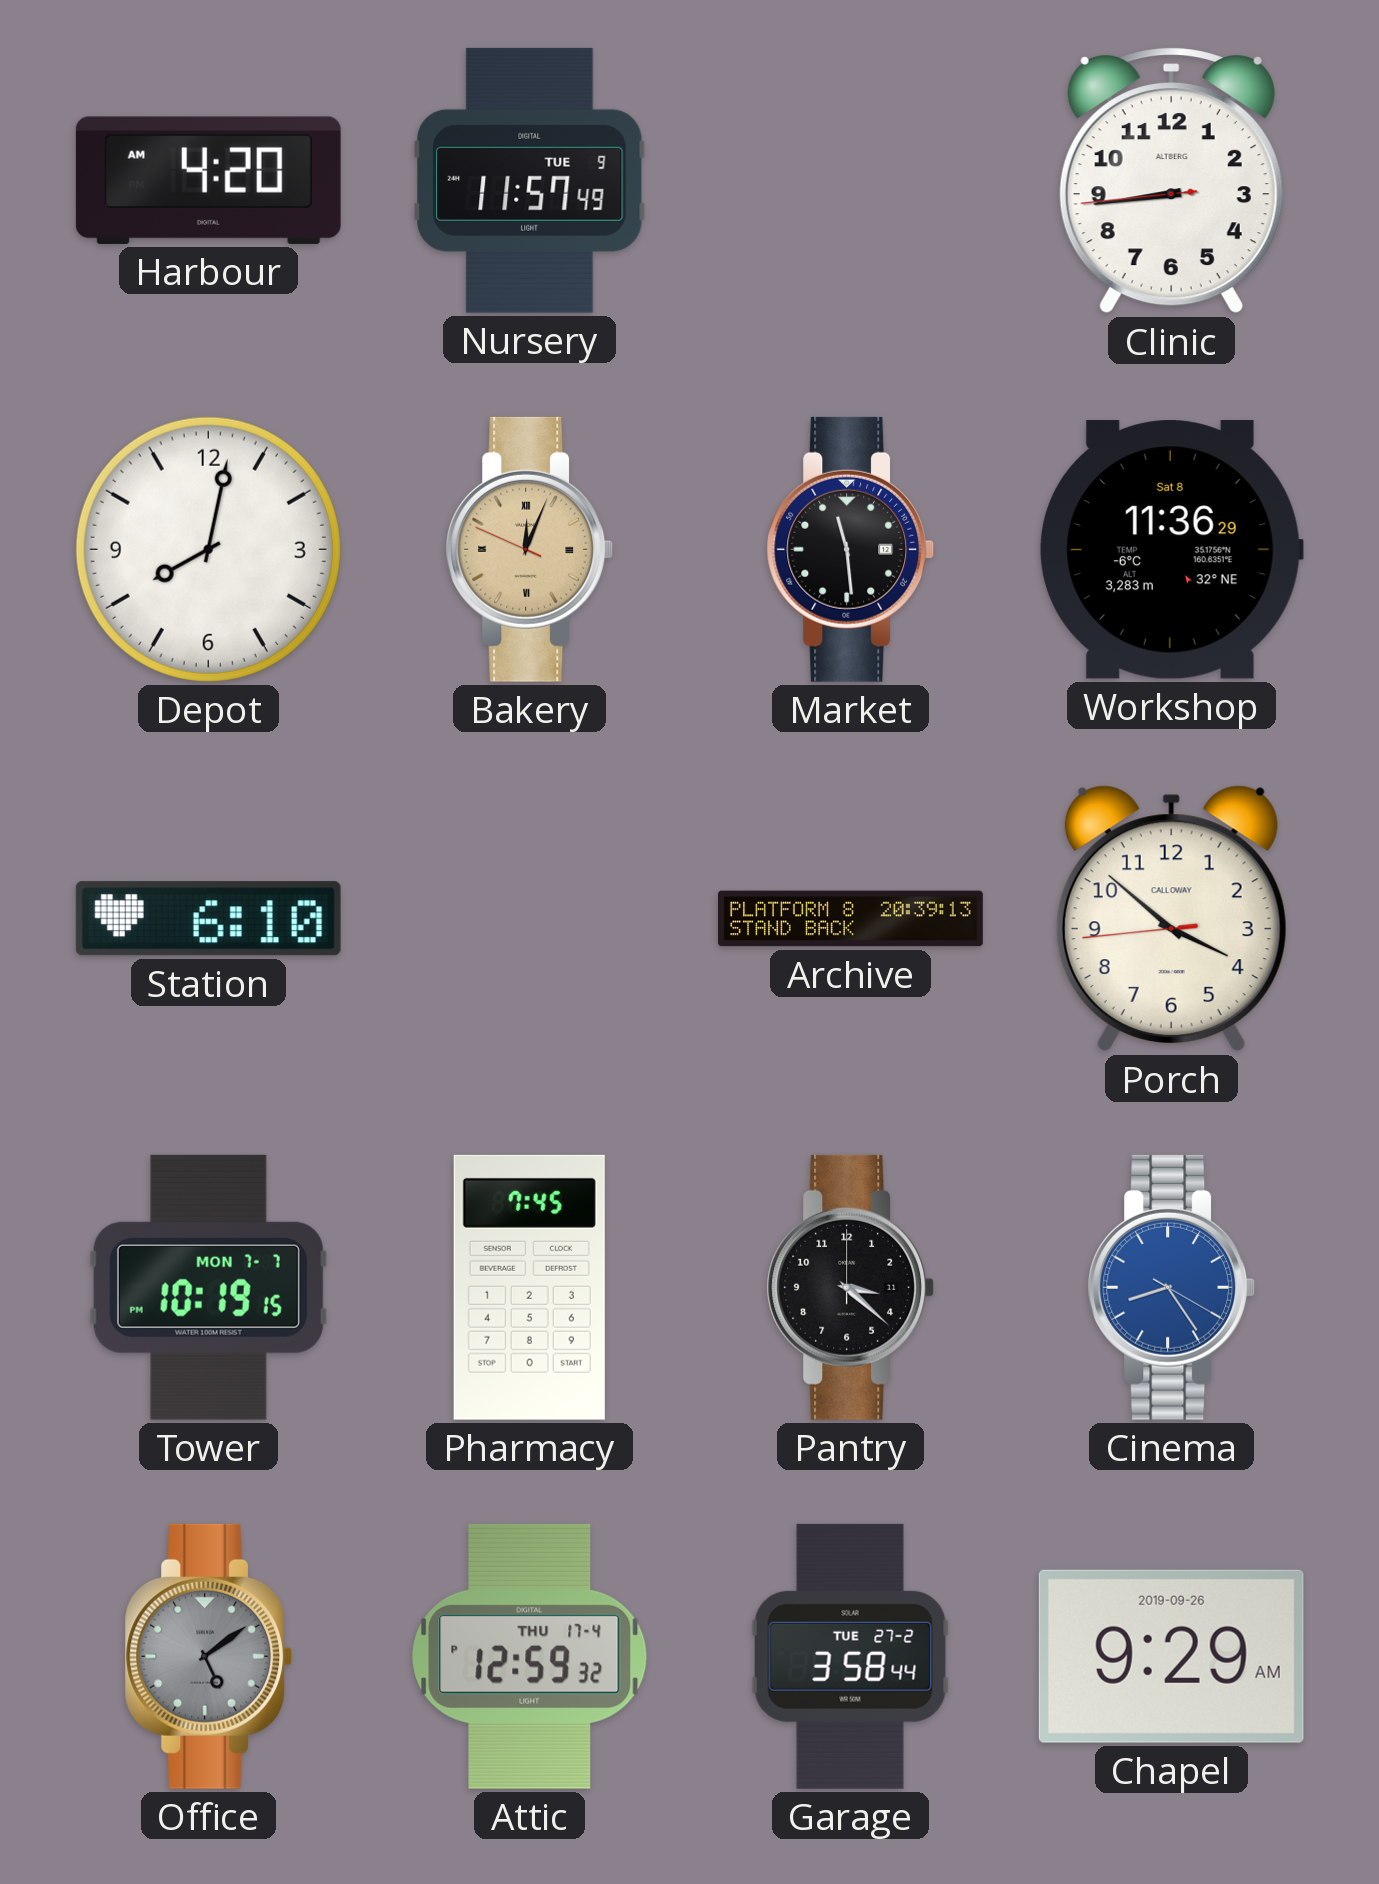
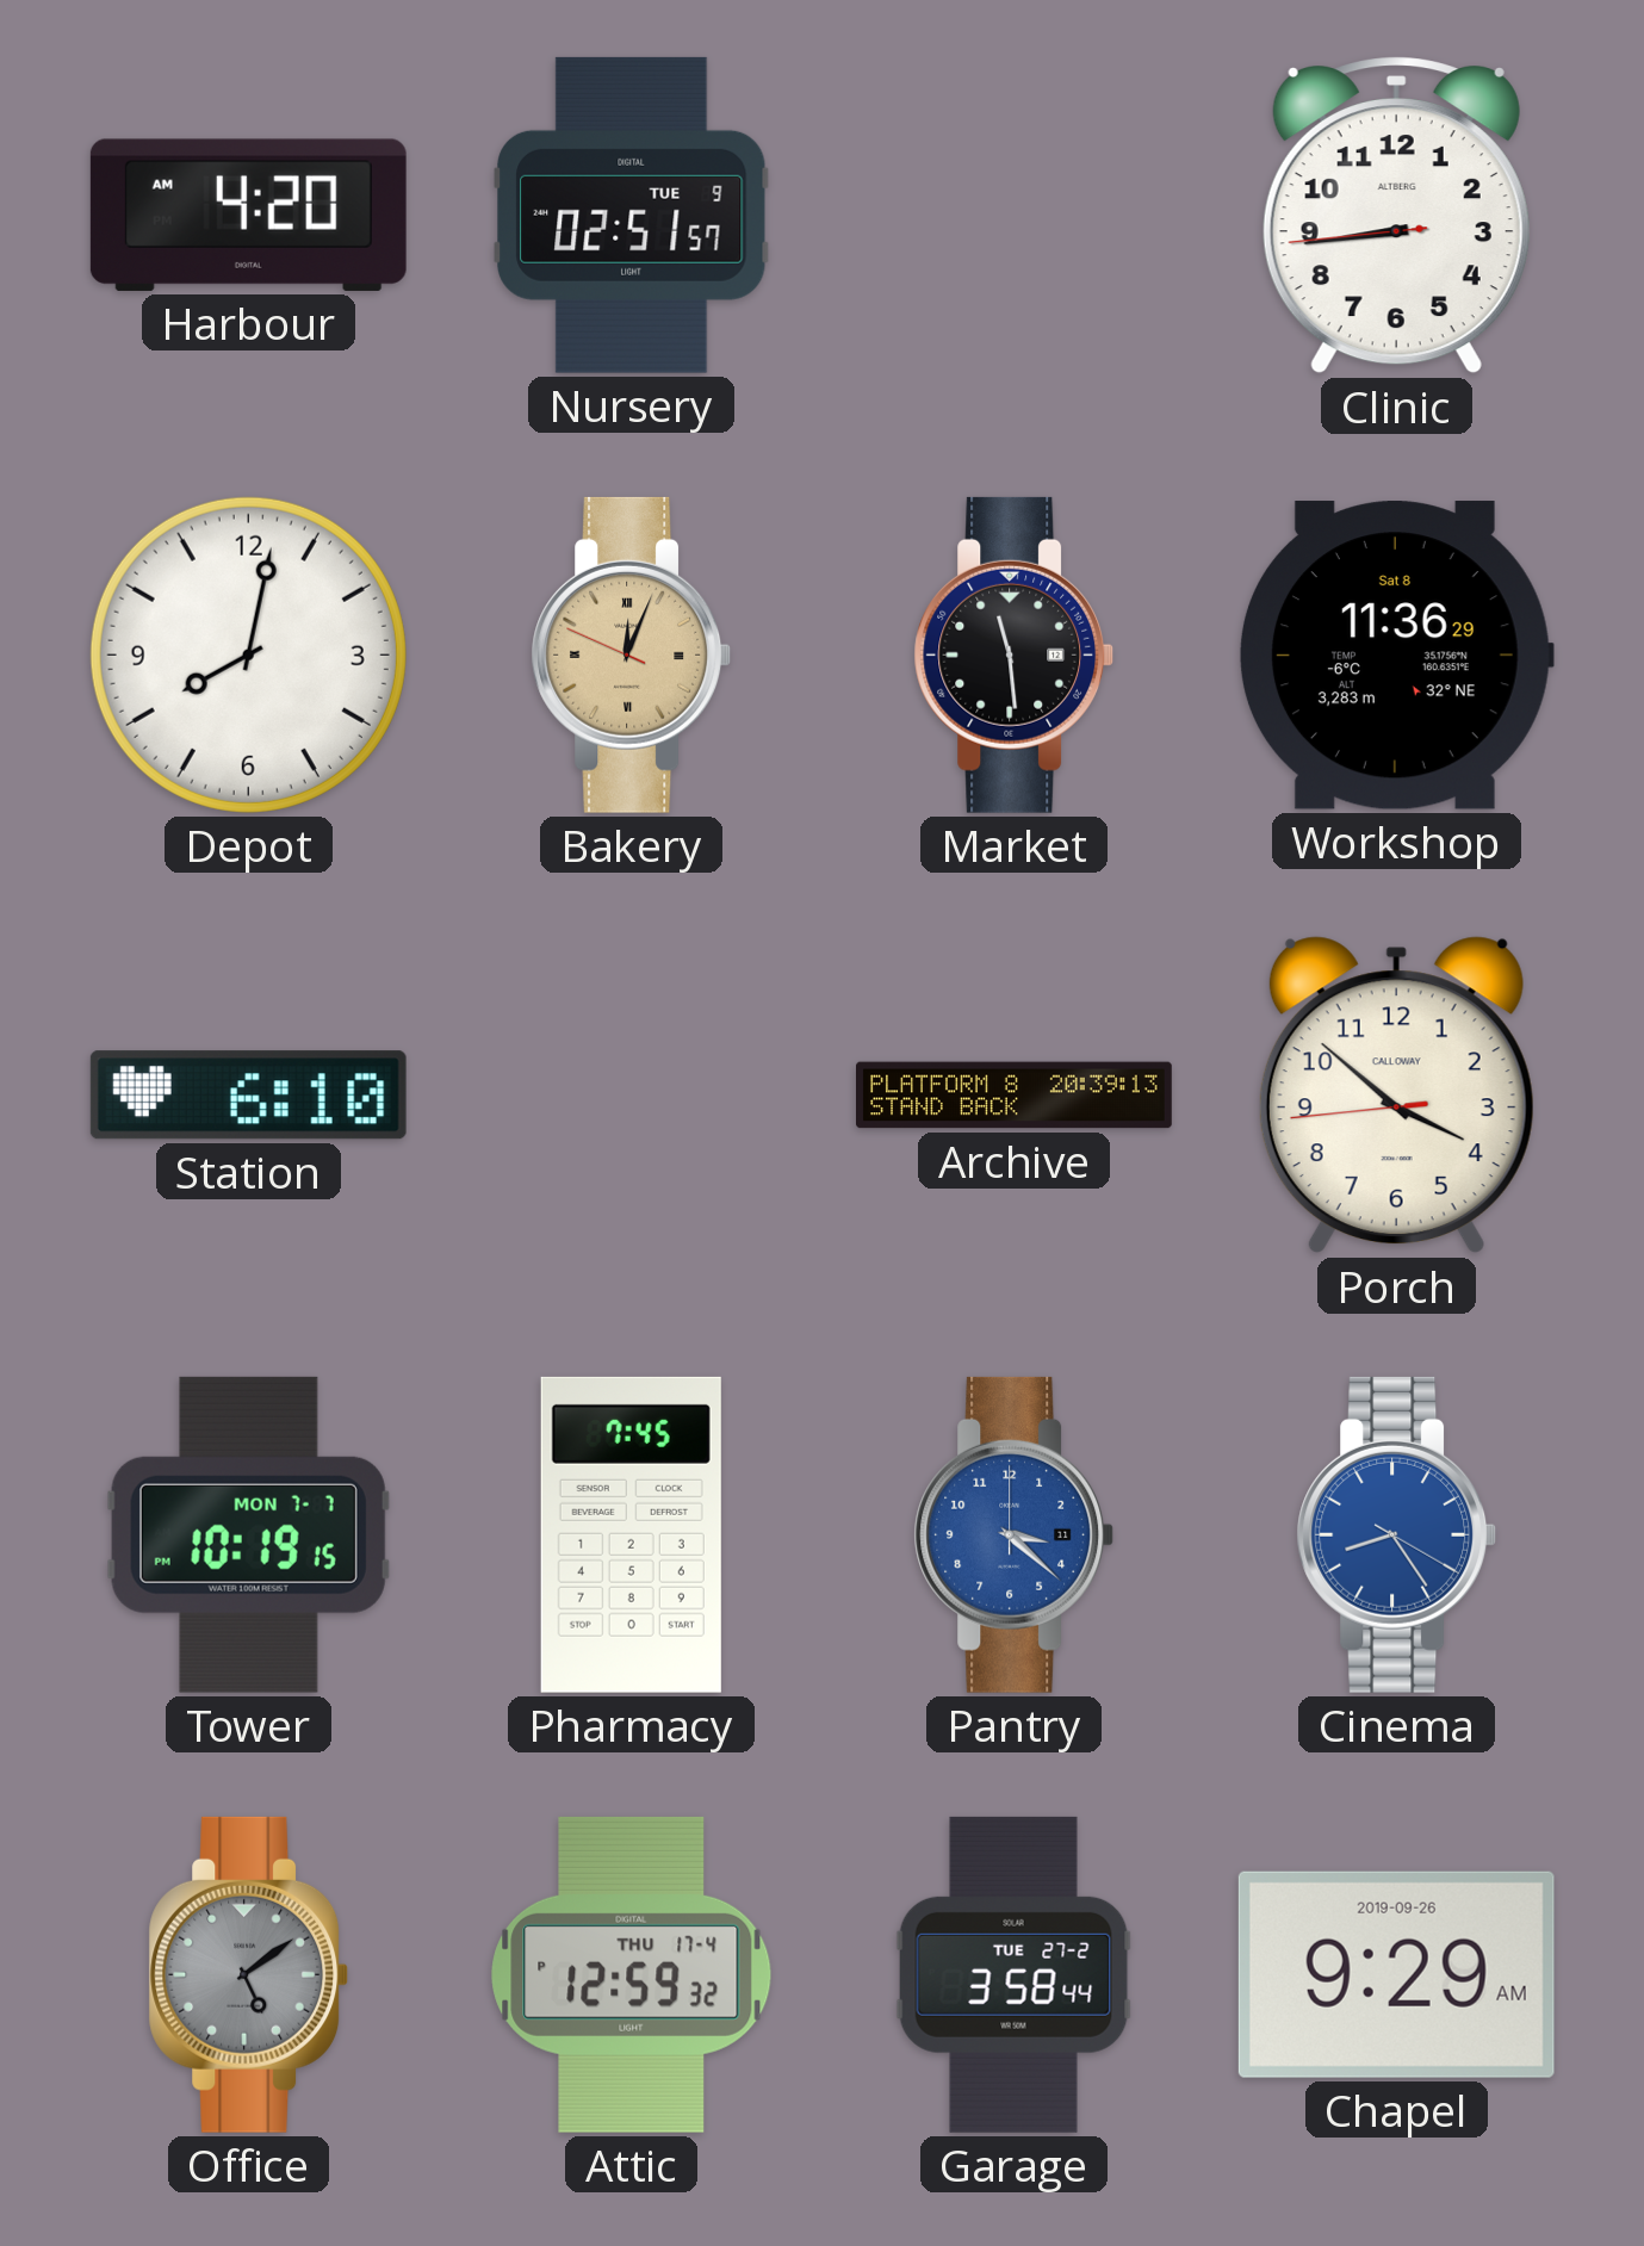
Nursery: 11:57 -> 02:51
Pantry dial: black -> blue
